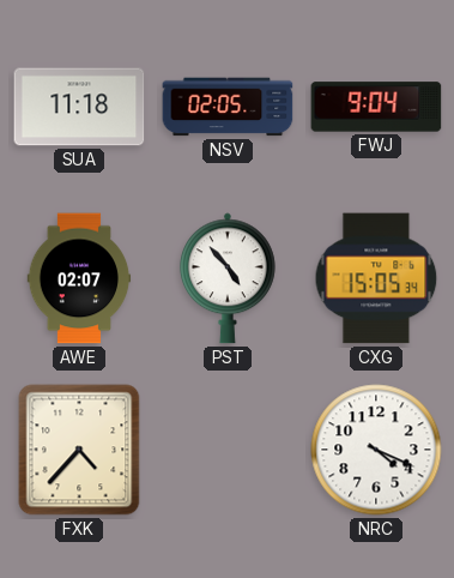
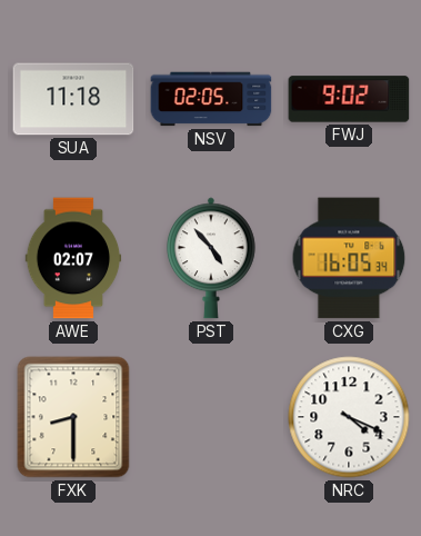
FWJ: 9:04 -> 9:02
CXG: 15:05 -> 16:05
FXK: 4:37 -> 8:30
